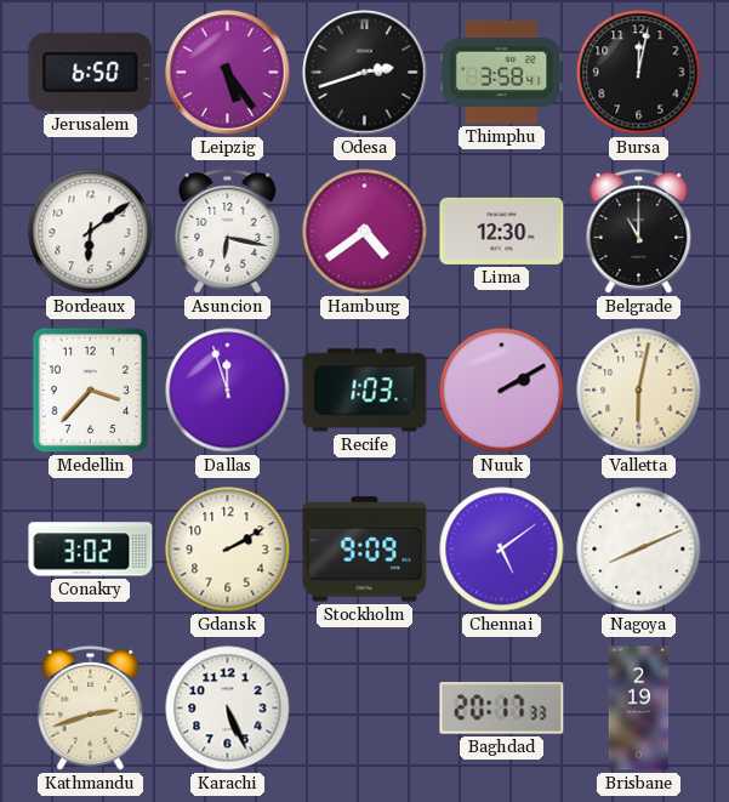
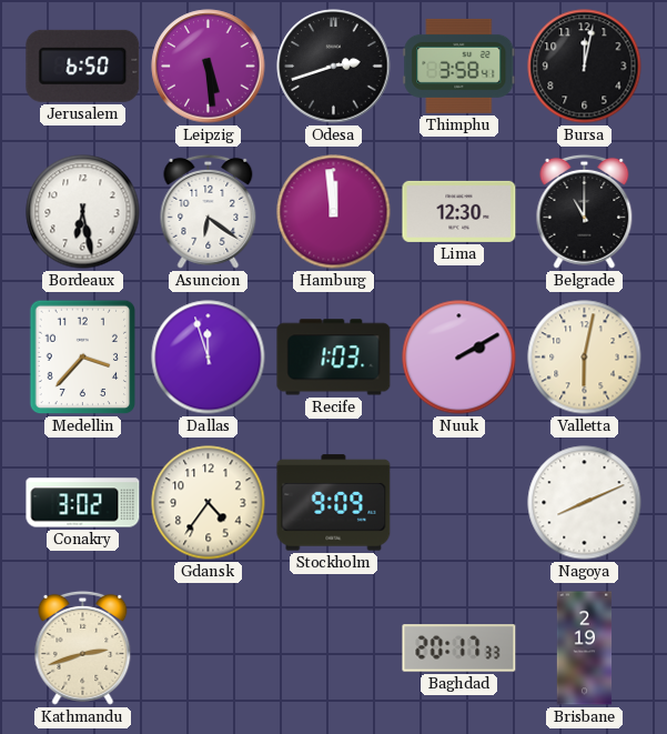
Leipzig: 5:24 -> 5:29
Bordeaux: 6:09 -> 6:28
Asuncion: 6:17 -> 6:21
Hamburg: 4:39 -> 11:59
Gdansk: 2:10 -> 4:36
Chennai: 5:09 -> none
Karachi: 5:26 -> none
